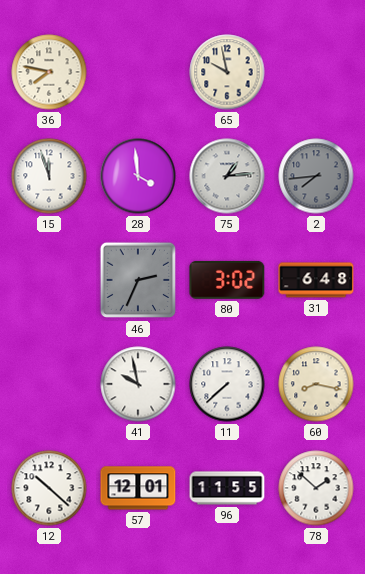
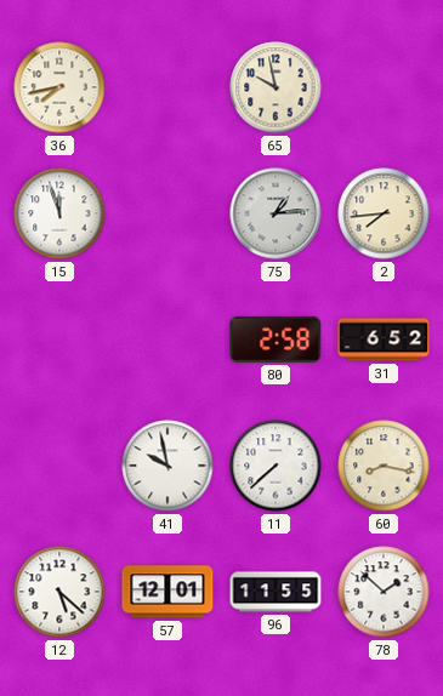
36: 7:47 -> 7:43
28: 3:59 -> none
2 dial: grey -> cream
46: 2:34 -> none
80: 3:02 -> 2:58
31: 6:48 -> 6:52
12: 10:22 -> 5:22
